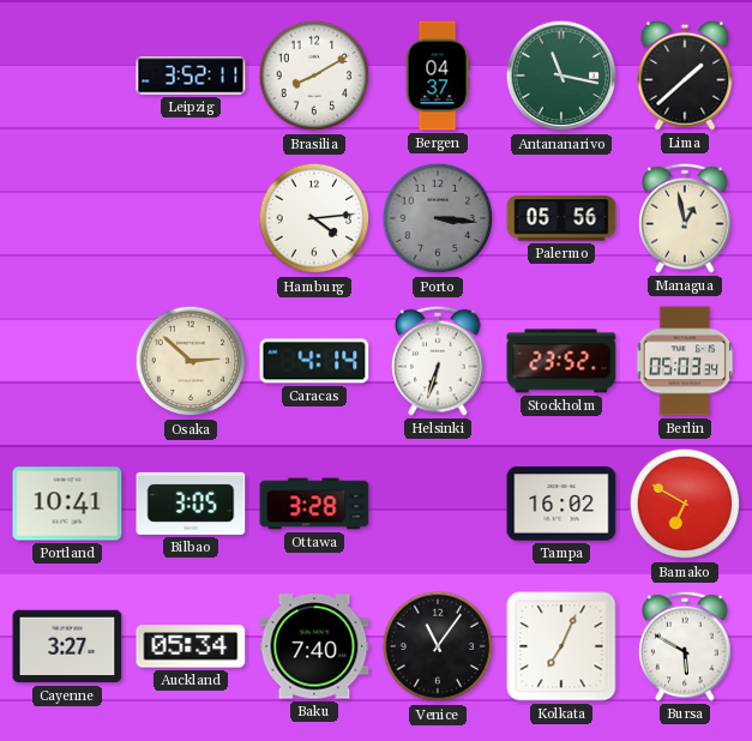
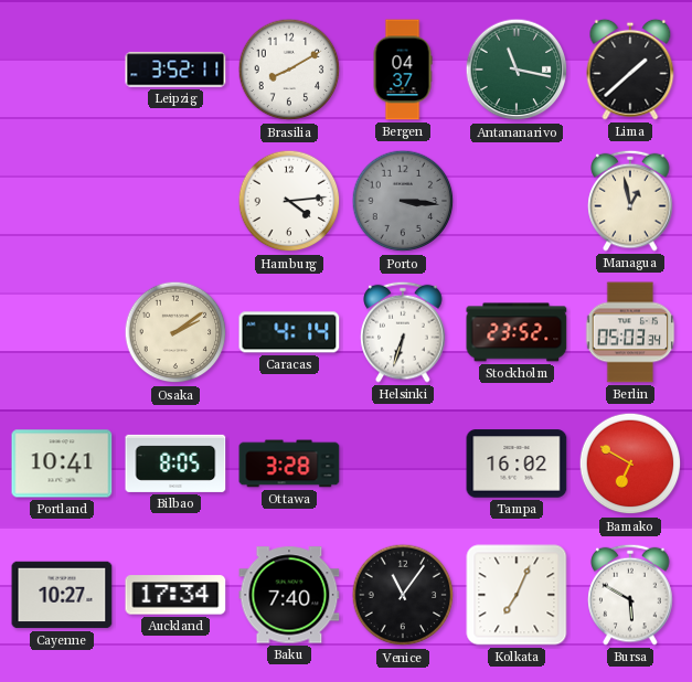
Palermo: 05:56 -> none
Osaka: 2:52 -> 2:09
Bilbao: 3:05 -> 8:05
Cayenne: 3:27 -> 10:27
Auckland: 05:34 -> 17:34
